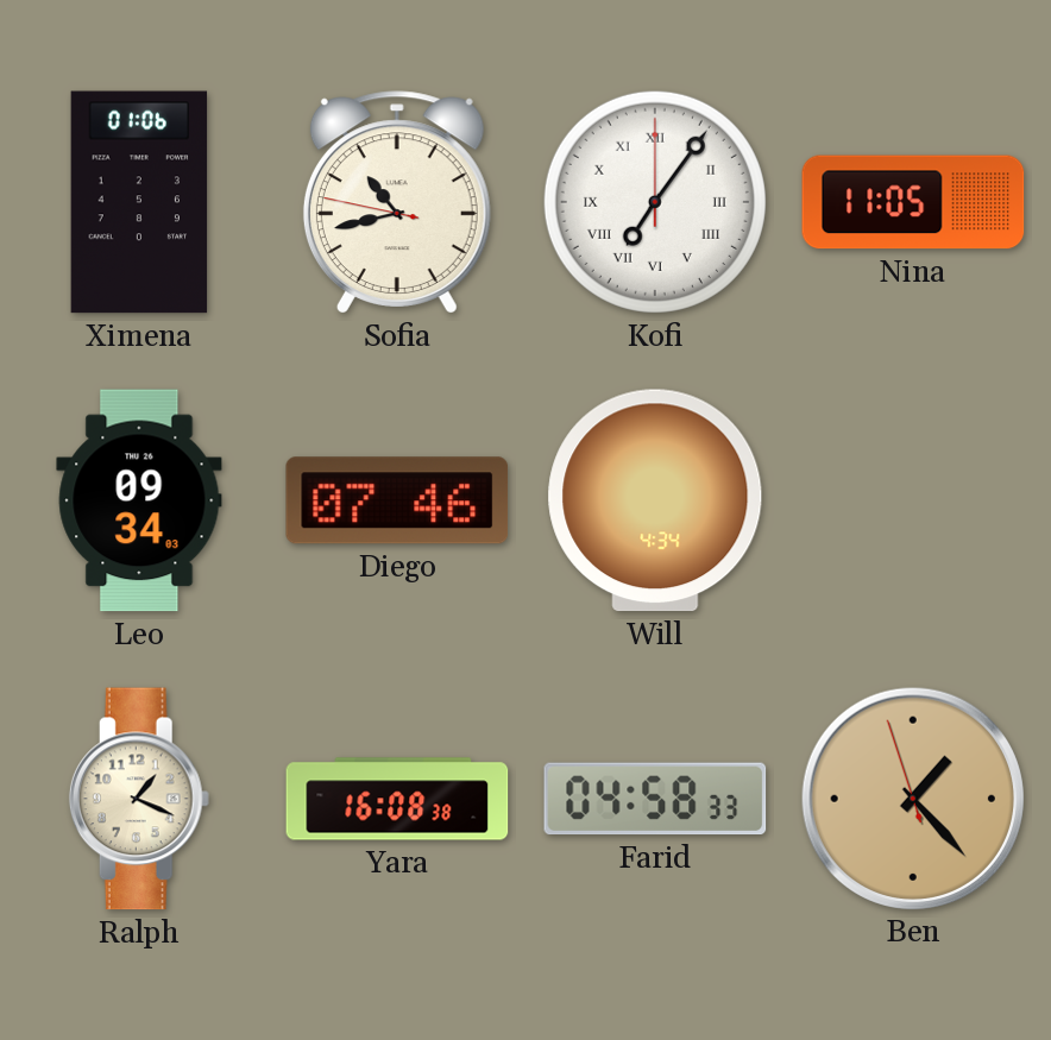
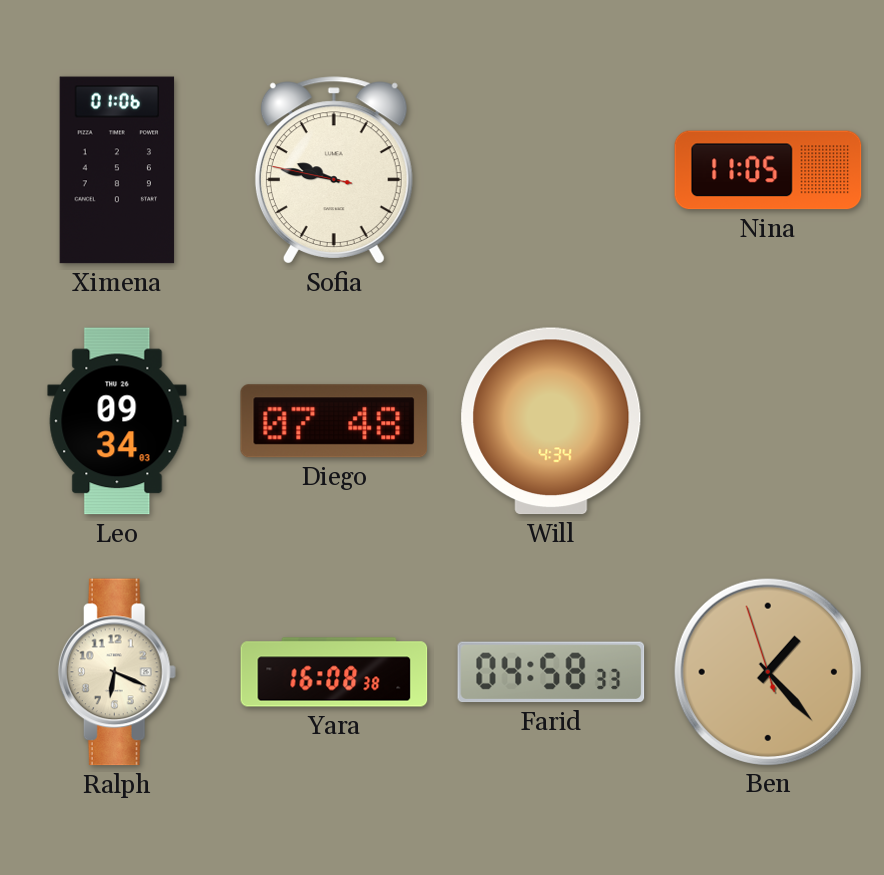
Sofia: 10:42 -> 9:46
Kofi: 7:06 -> none
Diego: 07:46 -> 07:48
Ralph: 1:19 -> 6:19
